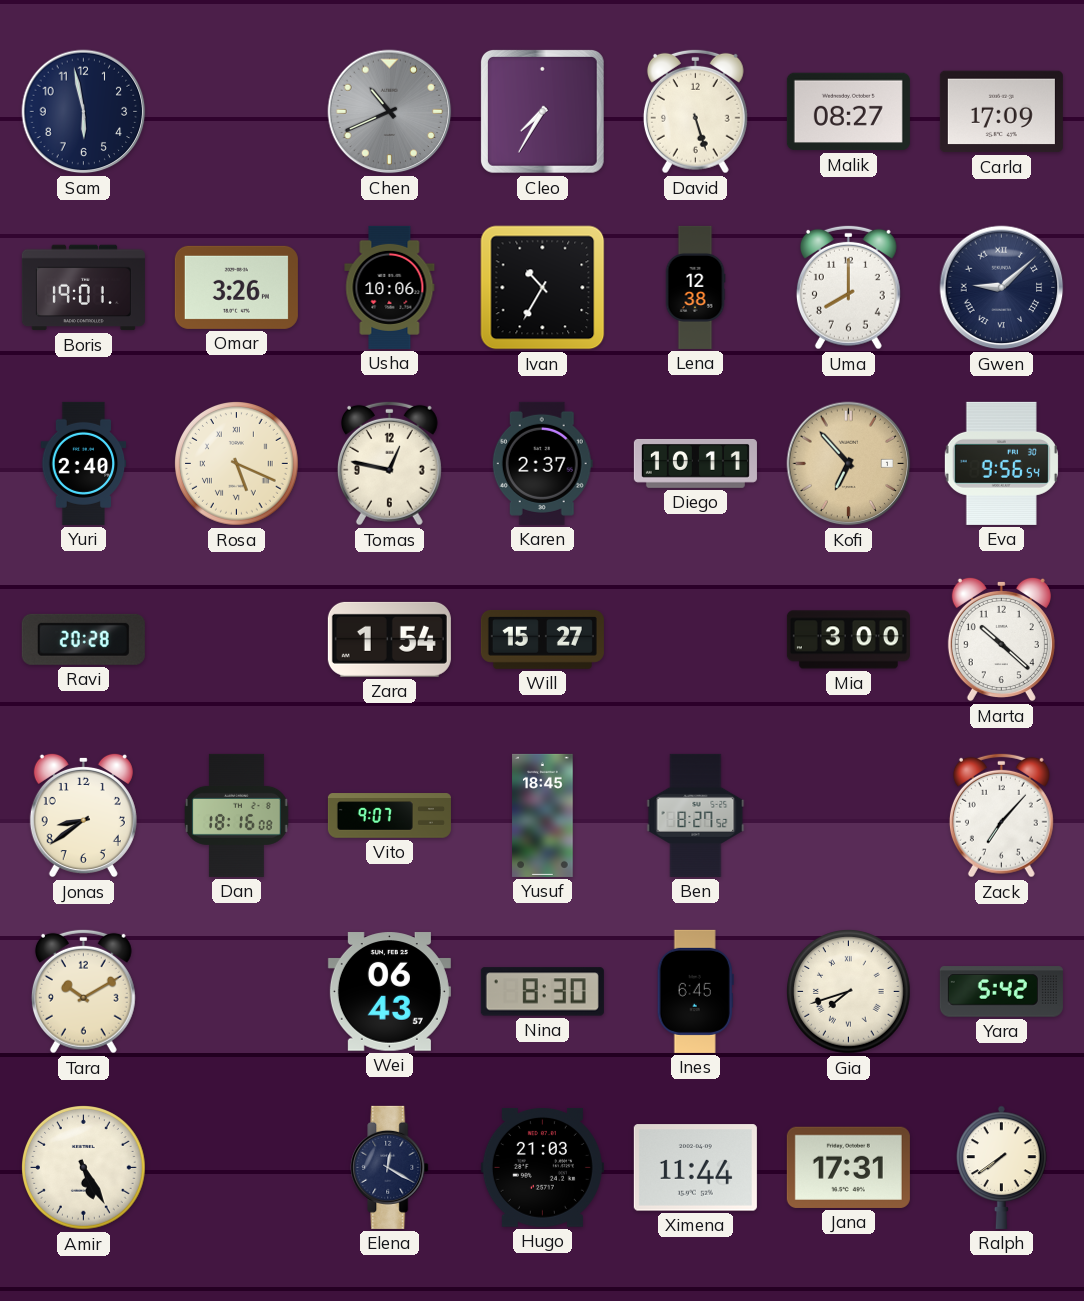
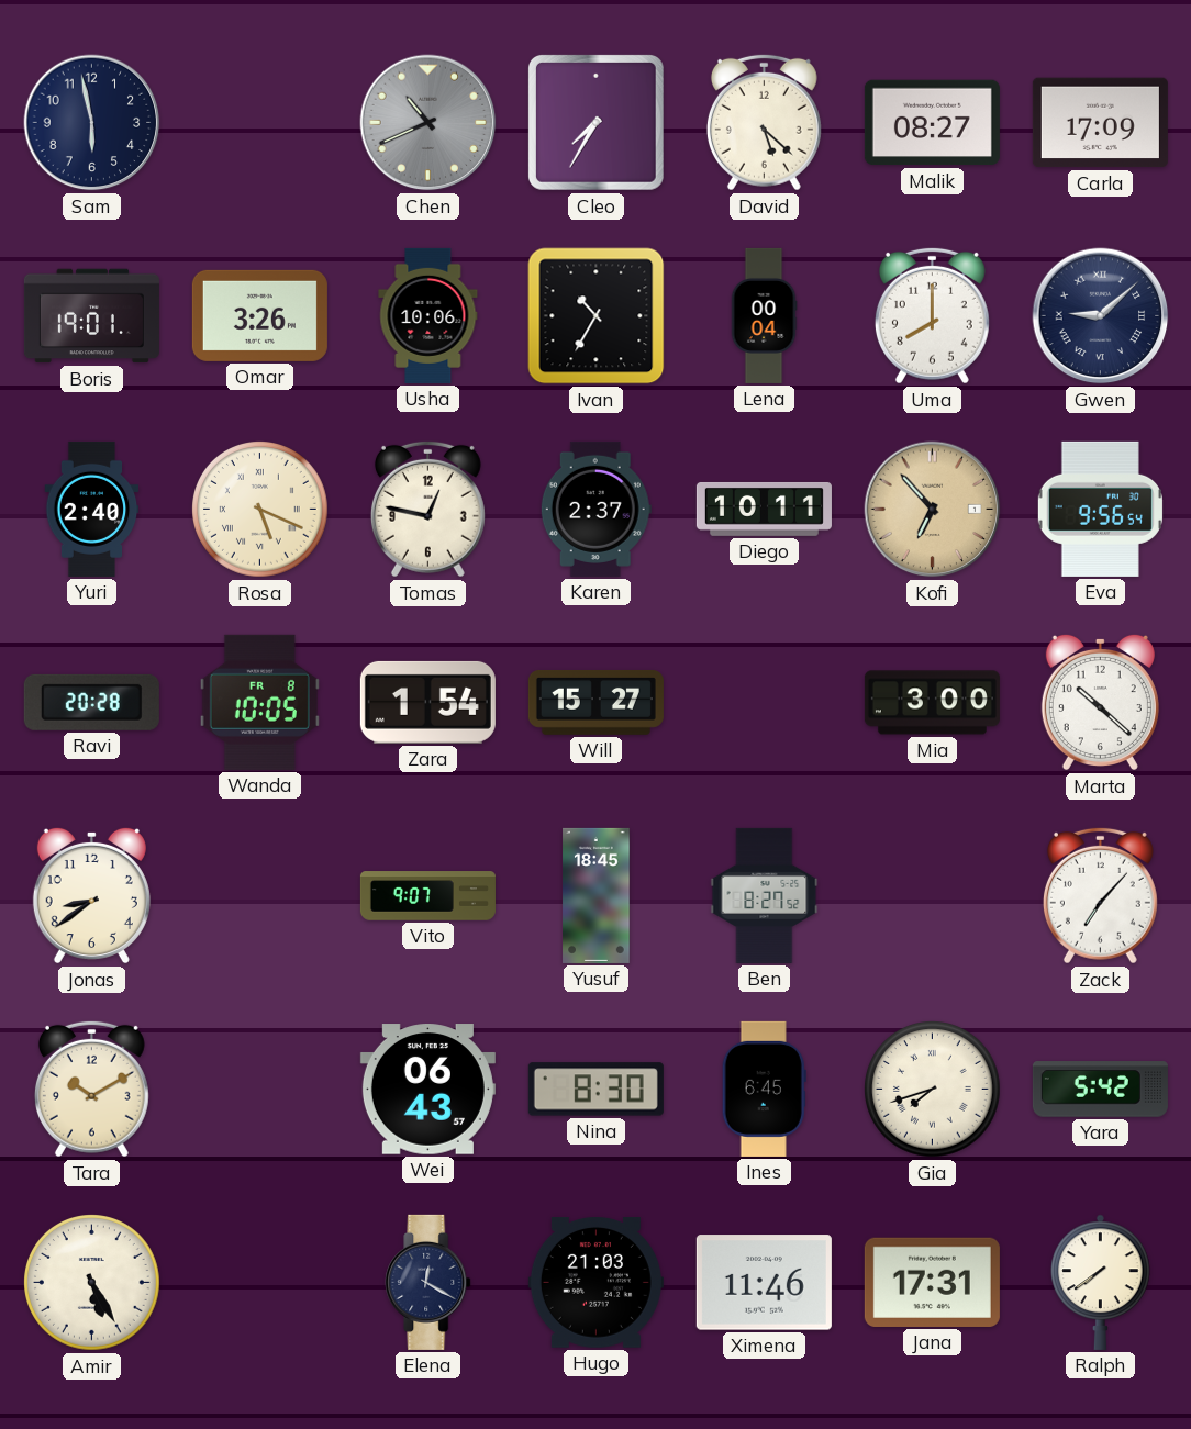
David: 5:27 -> 5:22
Lena: 12:38 -> 00:04
Wanda: none -> 10:05
Dan: 18:16 -> none
Ximena: 11:44 -> 11:46
